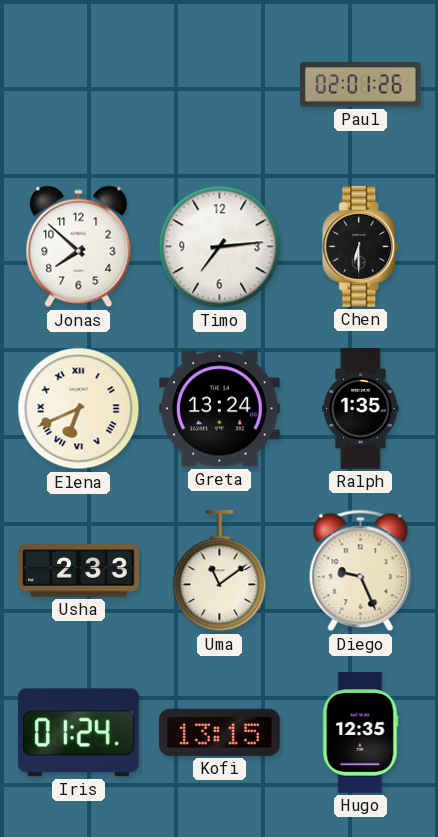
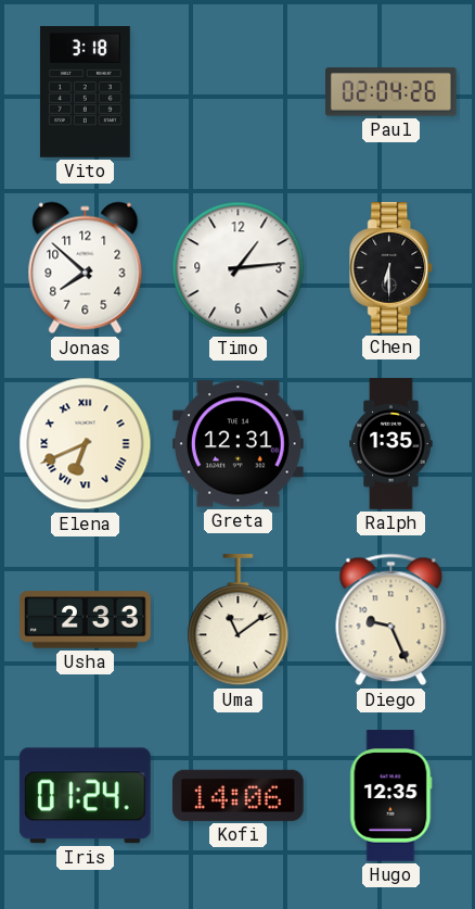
Vito: none -> 3:18
Paul: 02:01 -> 02:04
Timo: 7:14 -> 1:14
Greta: 13:24 -> 12:31
Kofi: 13:15 -> 14:06
